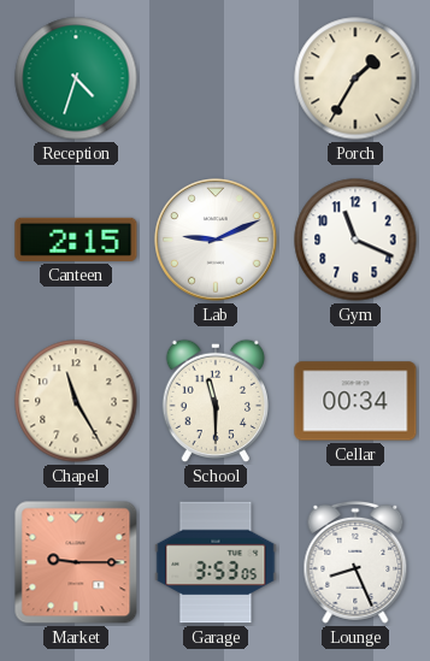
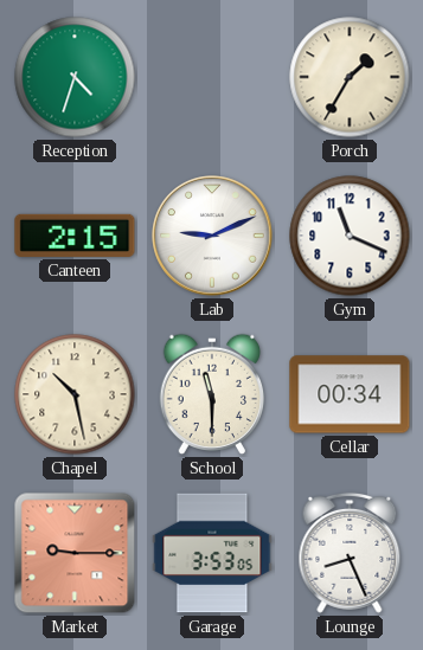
Chapel: 11:25 -> 10:28
